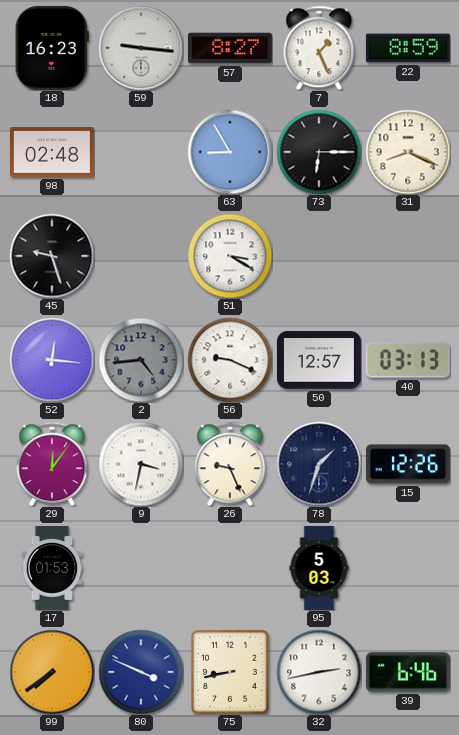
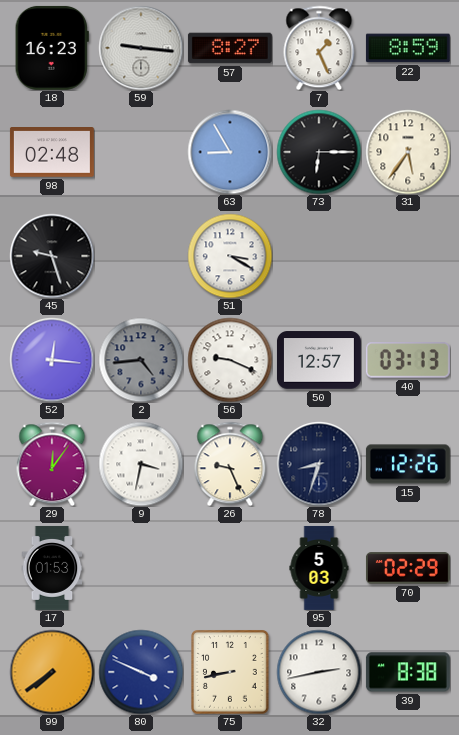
31: 8:19 -> 5:36
78: 1:33 -> 8:33
70: none -> 02:29
39: 6:46 -> 8:38
